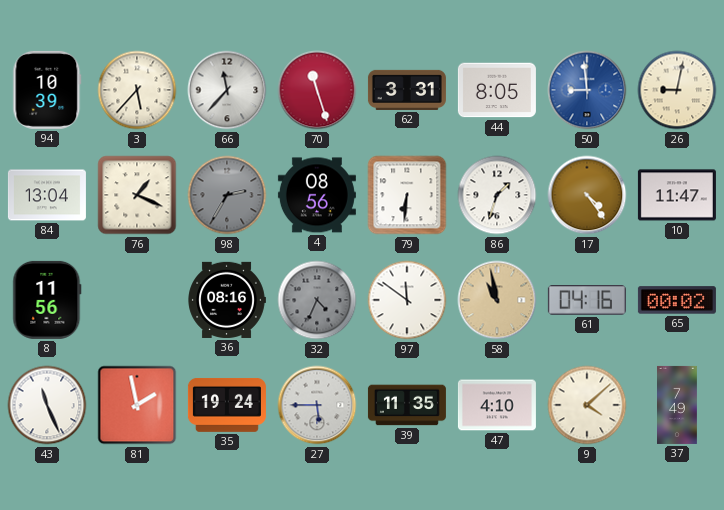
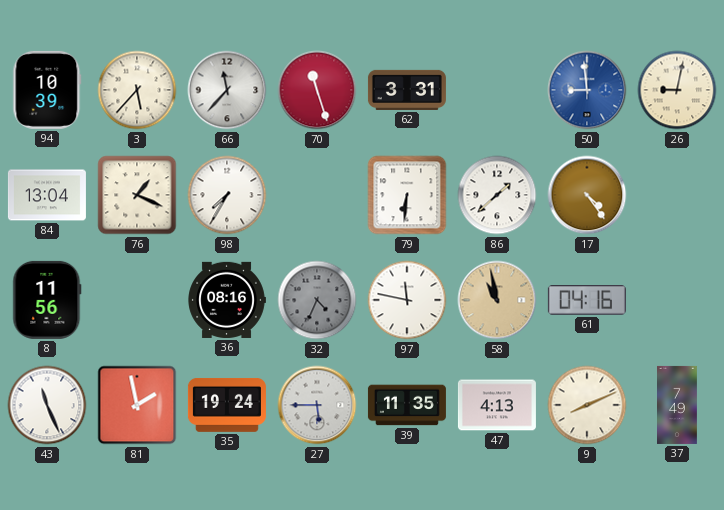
44: 8:05 -> none
98: 2:35 -> 7:35
98 dial: grey -> white
4: 08:56 -> none
86: 1:33 -> 1:38
10: 11:47 -> none
97: 11:51 -> 11:47
65: 00:02 -> none
47: 4:10 -> 4:13
9: 4:08 -> 8:11
